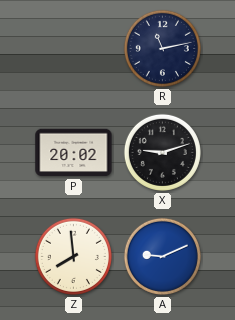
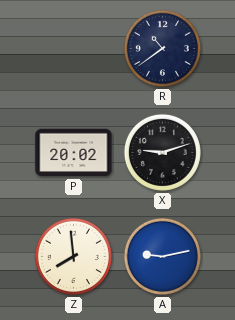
R: 11:13 -> 10:39
A: 9:11 -> 9:13
